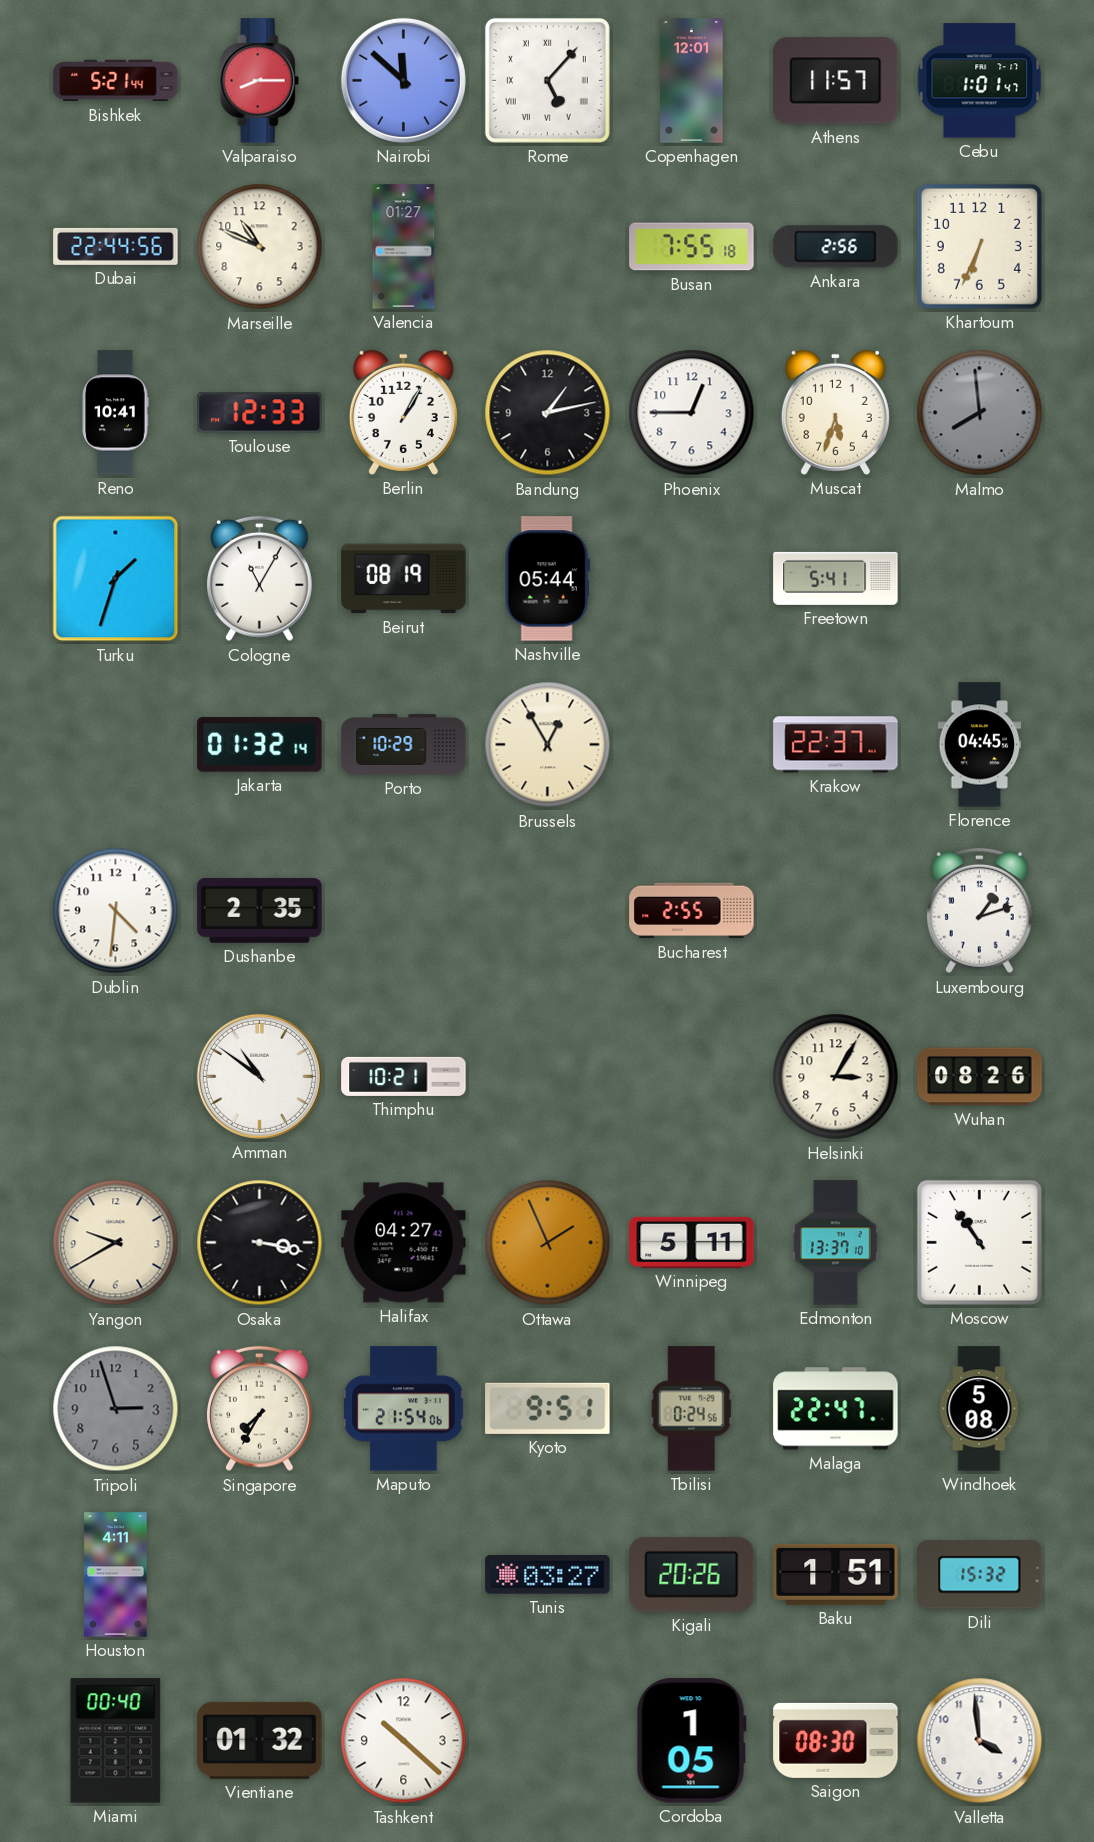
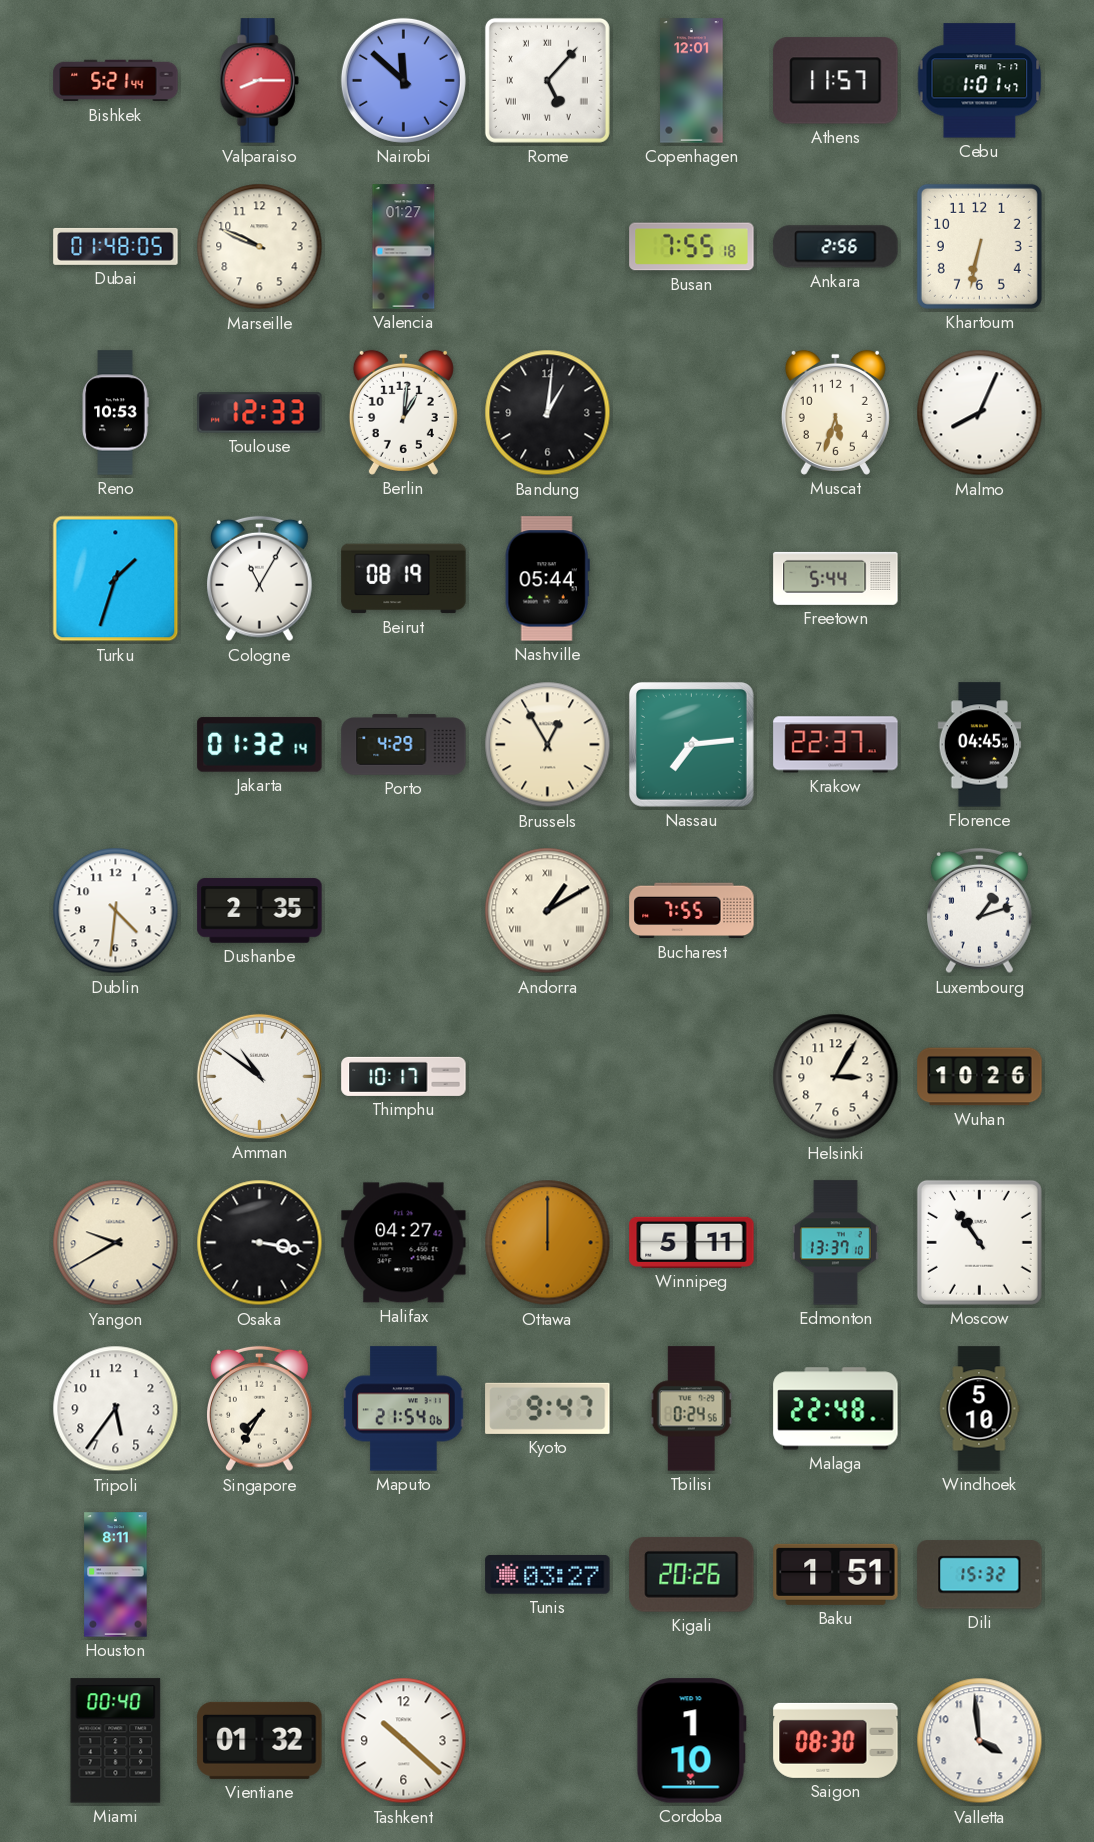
Dubai: 22:44 -> 01:48
Marseille: 10:49 -> 9:49
Khartoum: 6:34 -> 6:32
Reno: 10:41 -> 10:53
Berlin: 1:05 -> 1:01
Bandung: 1:13 -> 1:01
Phoenix: 12:45 -> none
Malmo: 7:59 -> 8:04
Malmo dial: grey -> white
Freetown: 5:41 -> 5:44
Porto: 10:29 -> 4:29
Nassau: none -> 7:14
Andorra: none -> 1:10
Bucharest: 2:55 -> 7:55
Thimphu: 10:21 -> 10:17
Wuhan: 08:26 -> 10:26
Ottawa: 1:56 -> 12:00
Tripoli: 2:57 -> 5:36
Tripoli dial: grey -> white
Kyoto: 9:51 -> 9:47
Malaga: 22:47 -> 22:48
Windhoek: 5:08 -> 5:10
Houston: 4:11 -> 8:11
Cordoba: 1:05 -> 1:10
